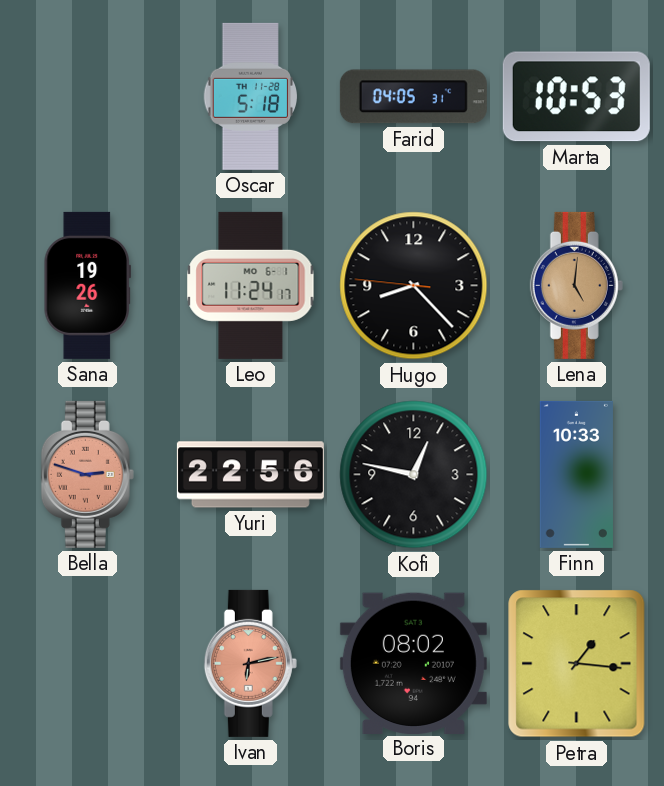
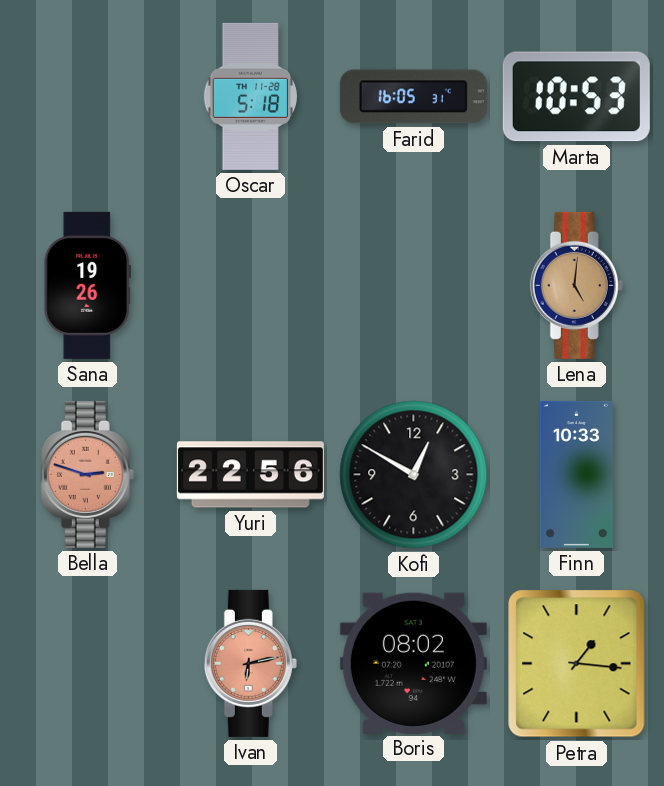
Farid: 04:05 -> 16:05
Leo: 11:24 -> none
Hugo: 8:22 -> none
Kofi: 12:47 -> 12:50
